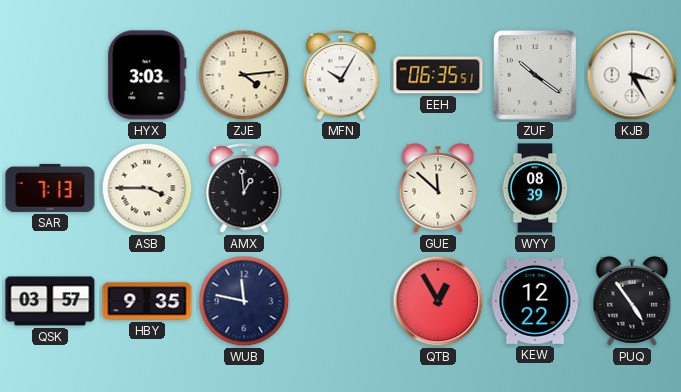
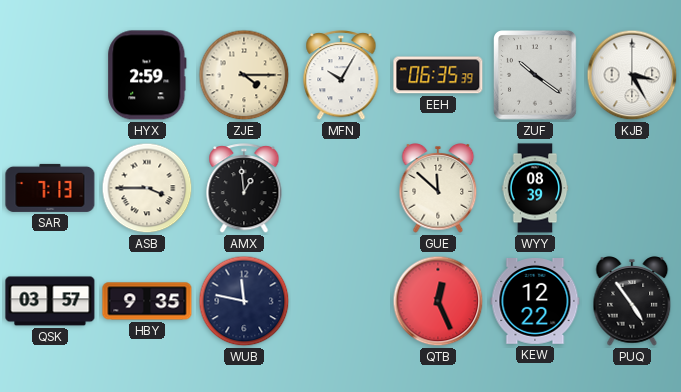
HYX: 3:03 -> 2:59
ZJE: 4:14 -> 4:15
EEH: 06:35:51 -> 06:35:39
QTB: 12:55 -> 12:26
